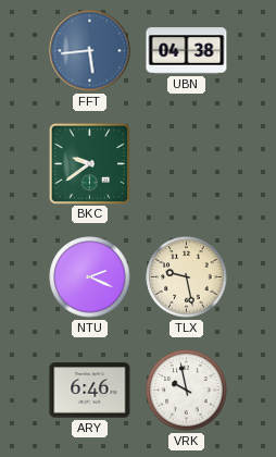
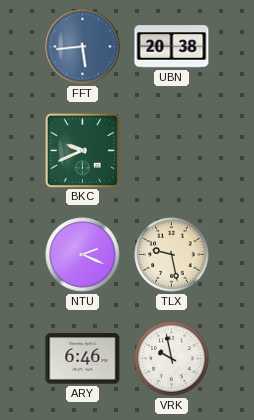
UBN: 04:38 -> 20:38
BKC: 9:39 -> 9:41
